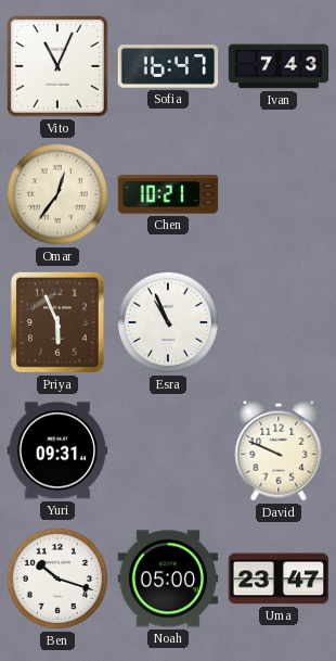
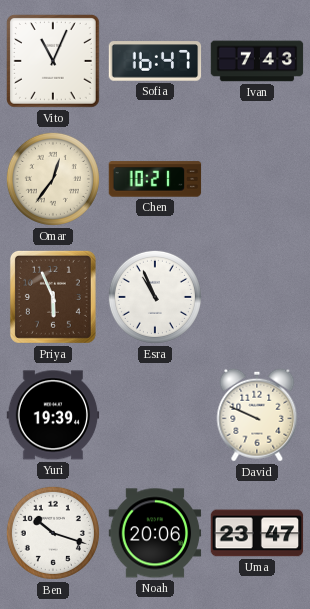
Yuri: 09:31 -> 19:39
Noah: 05:00 -> 20:06
